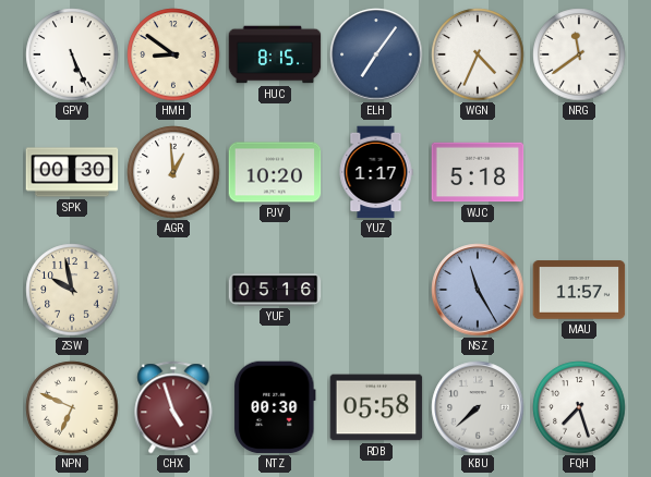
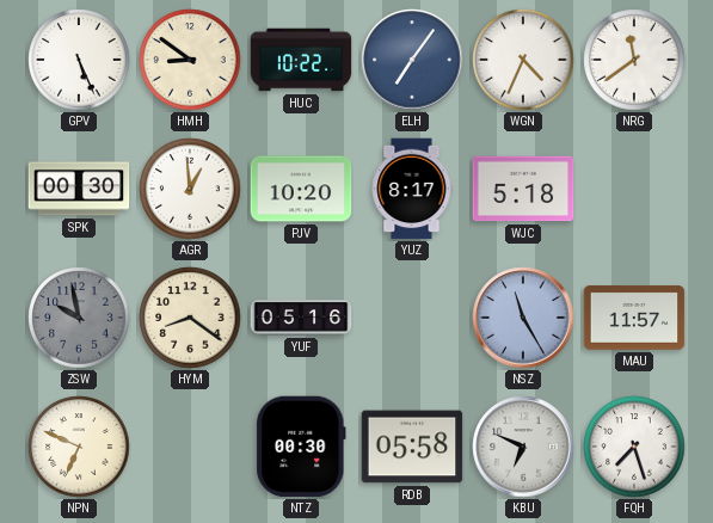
HUC: 8:15 -> 10:22
YUZ: 1:17 -> 8:17
ZSW dial: cream -> grey
HYM: none -> 8:21
CHX: 4:57 -> none
KBU: 7:38 -> 6:49
